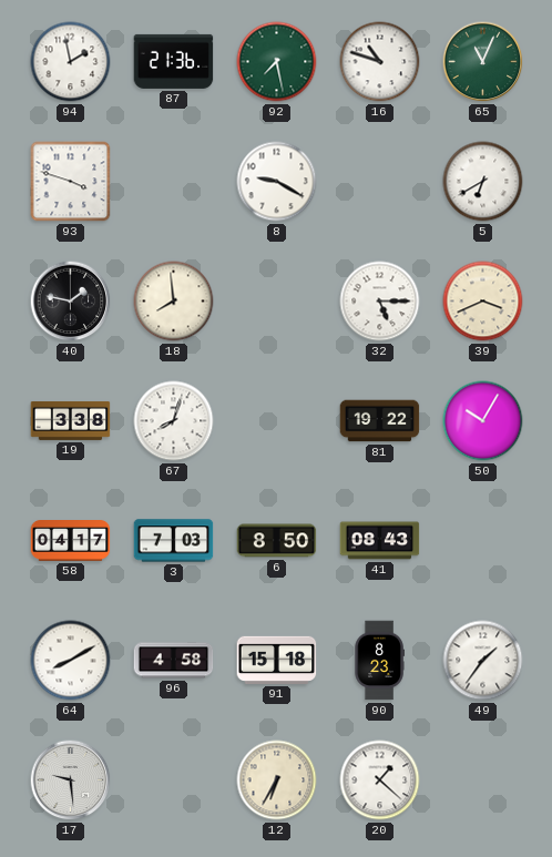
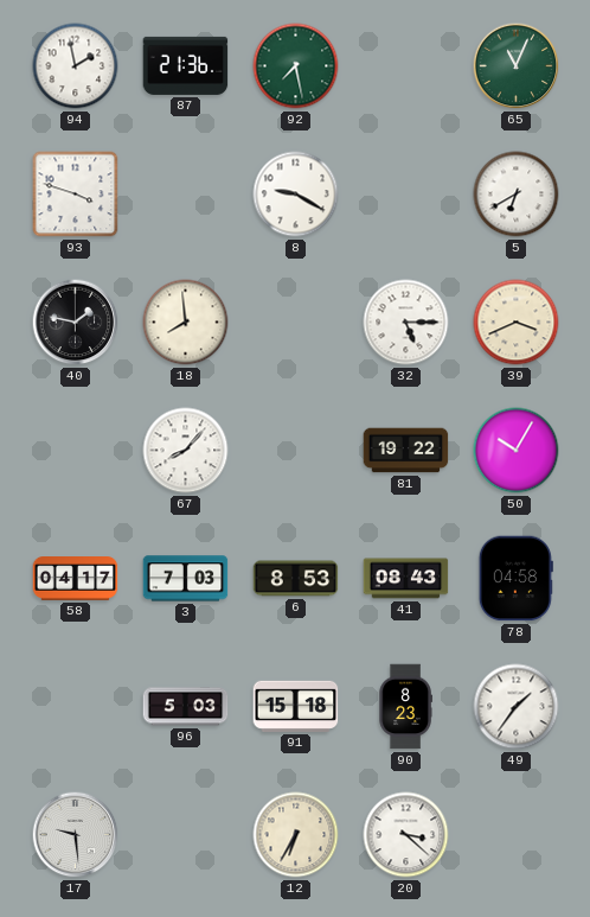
16: 10:48 -> none
19: 3:38 -> none
67: 8:03 -> 8:07
6: 8:50 -> 8:53
78: none -> 04:58
64: 8:10 -> none
96: 4:58 -> 5:03
20: 1:22 -> 3:22
